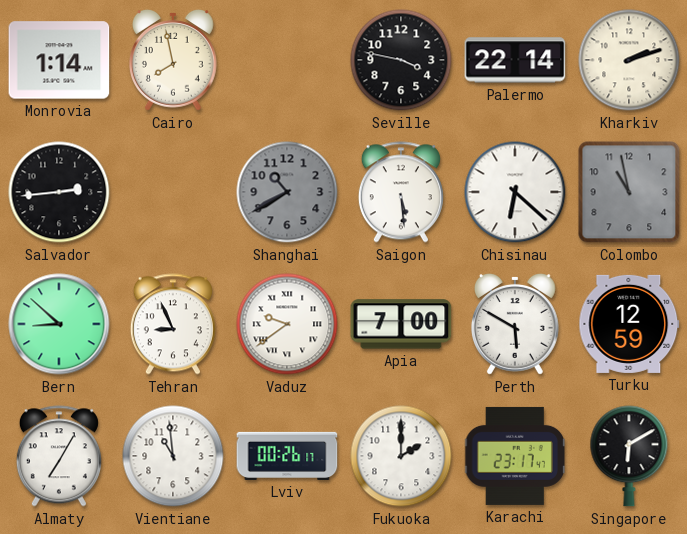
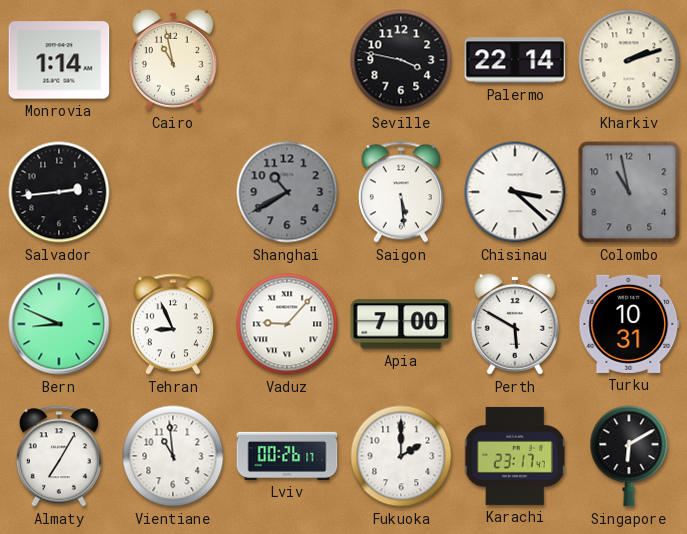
Cairo: 7:58 -> 10:58
Chisinau: 6:22 -> 3:22
Bern: 8:52 -> 8:49
Vaduz: 9:39 -> 9:07
Turku: 12:59 -> 10:31
